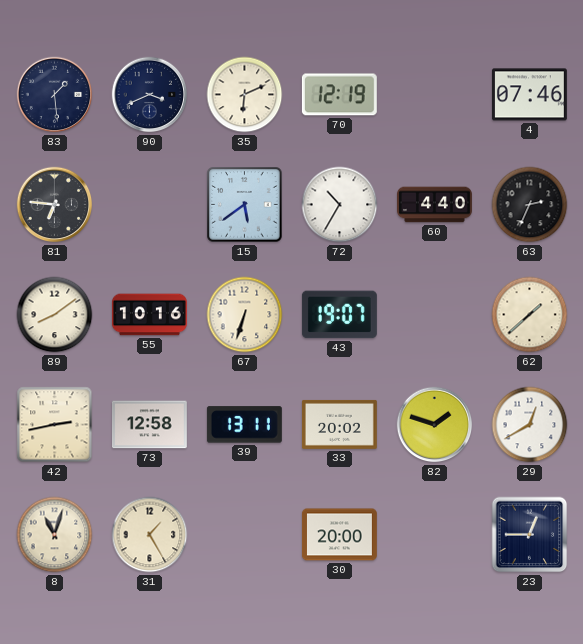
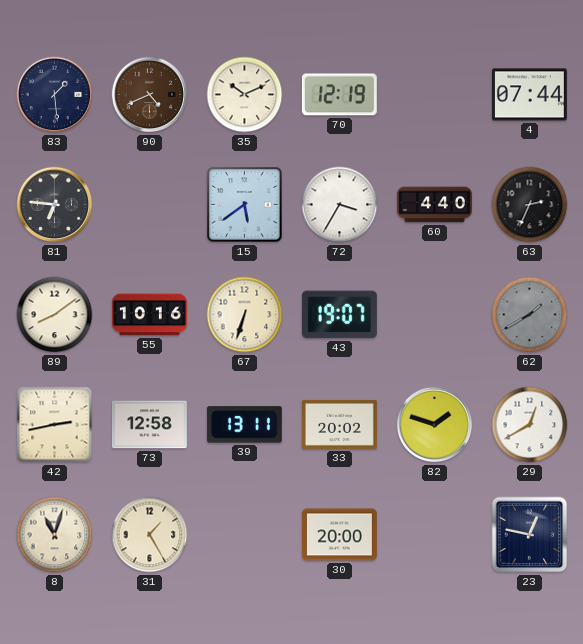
90: 3:41 -> 4:41
90 dial: navy -> brown
35: 6:11 -> 10:11
4: 07:46 -> 07:44
72: 10:35 -> 3:35
62: 1:38 -> 1:40
62 dial: cream -> grey
23: 12:45 -> 12:47
